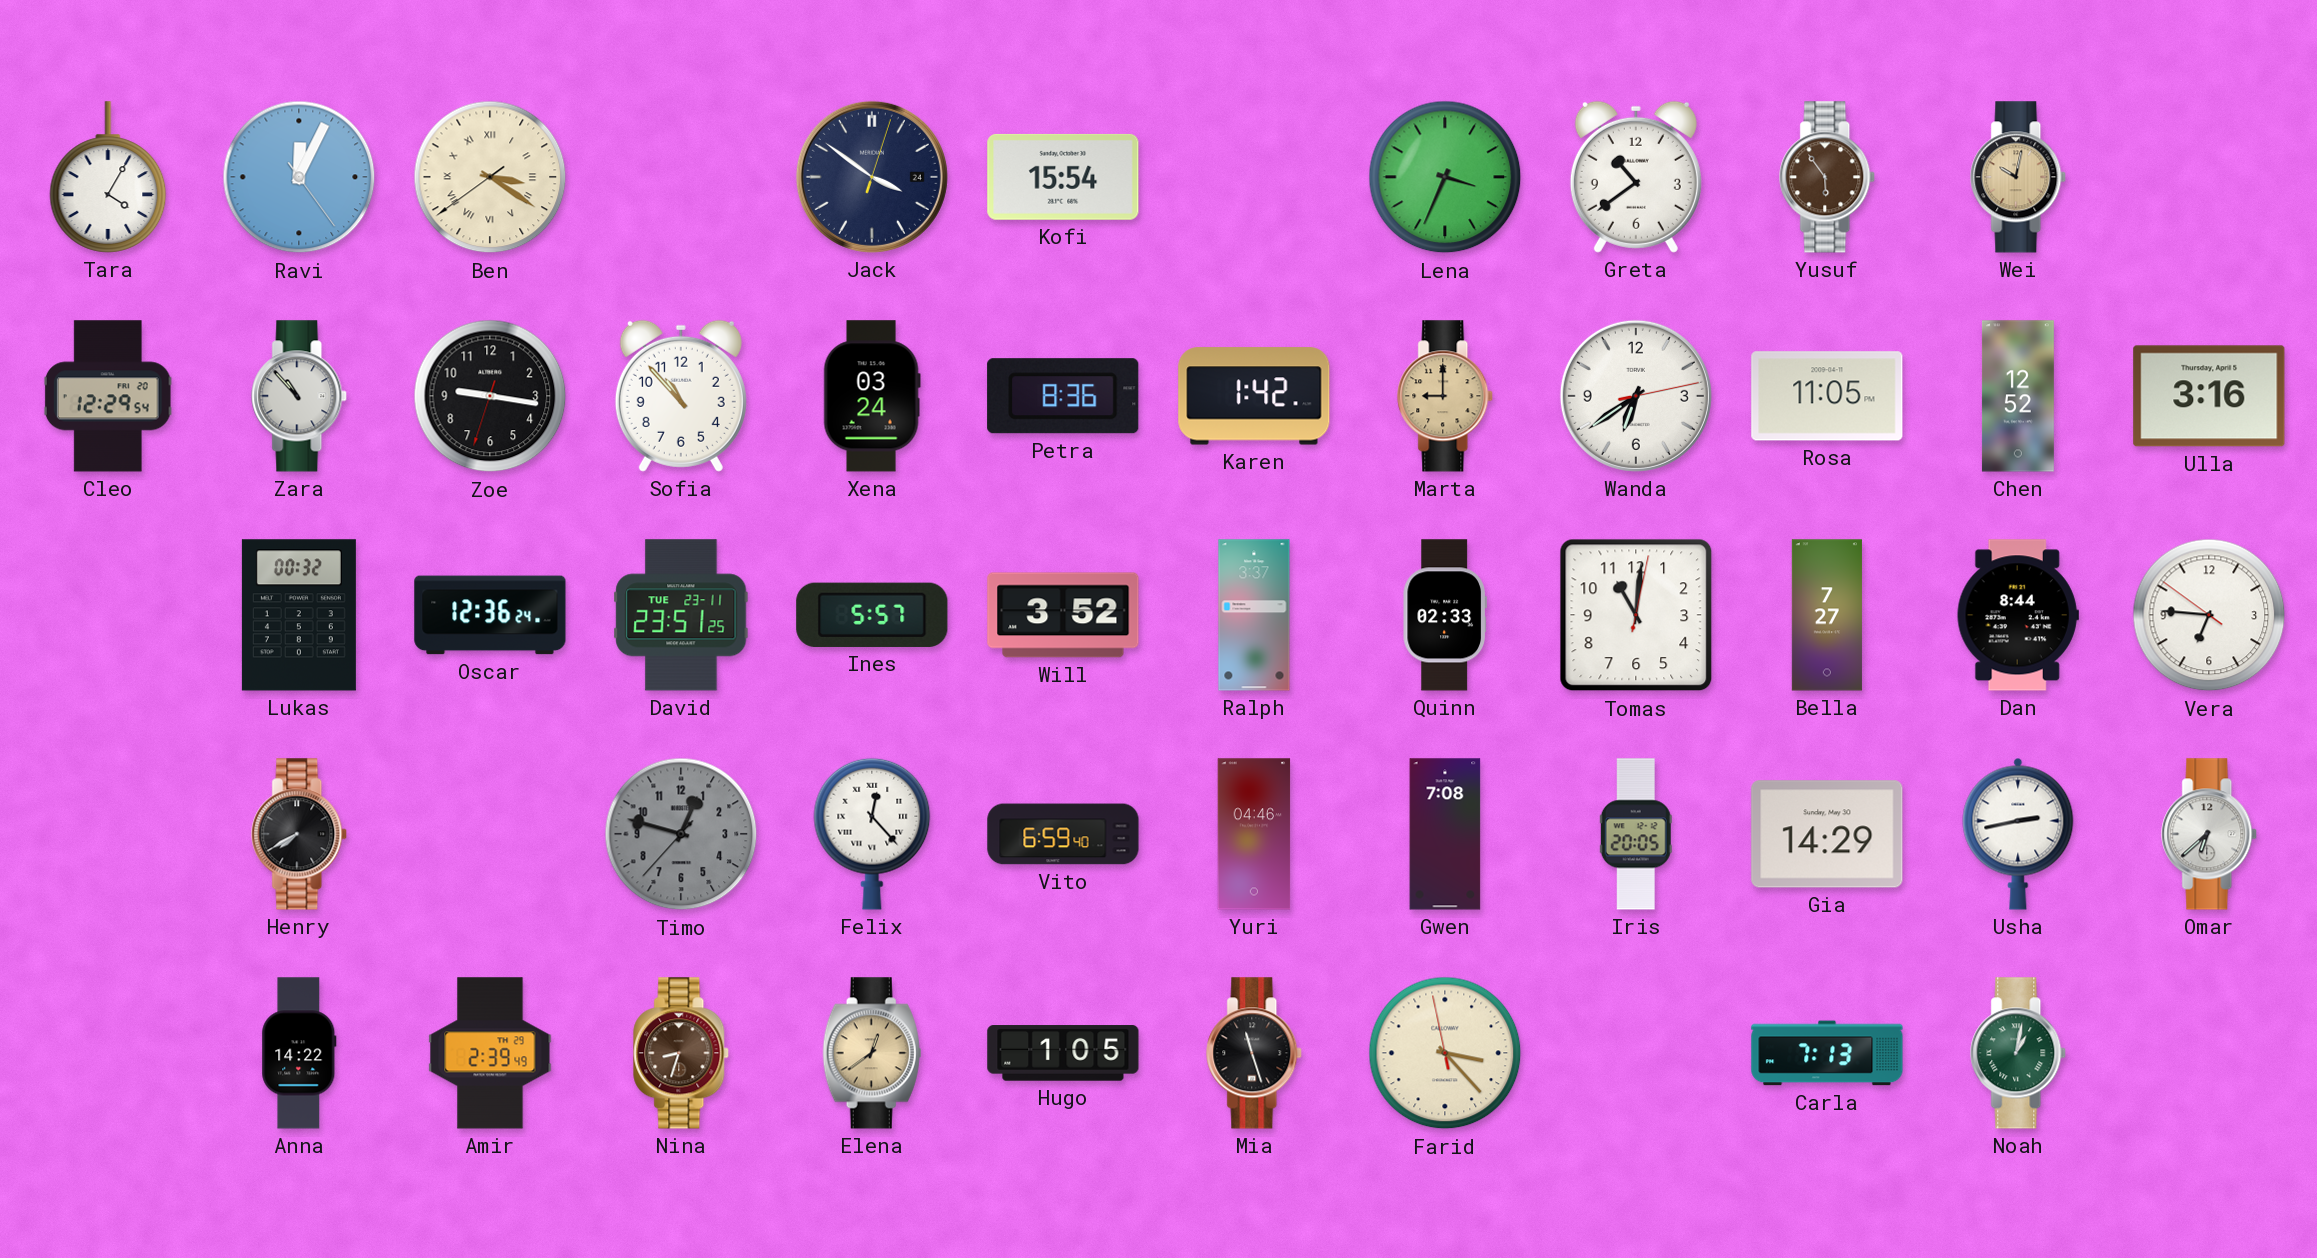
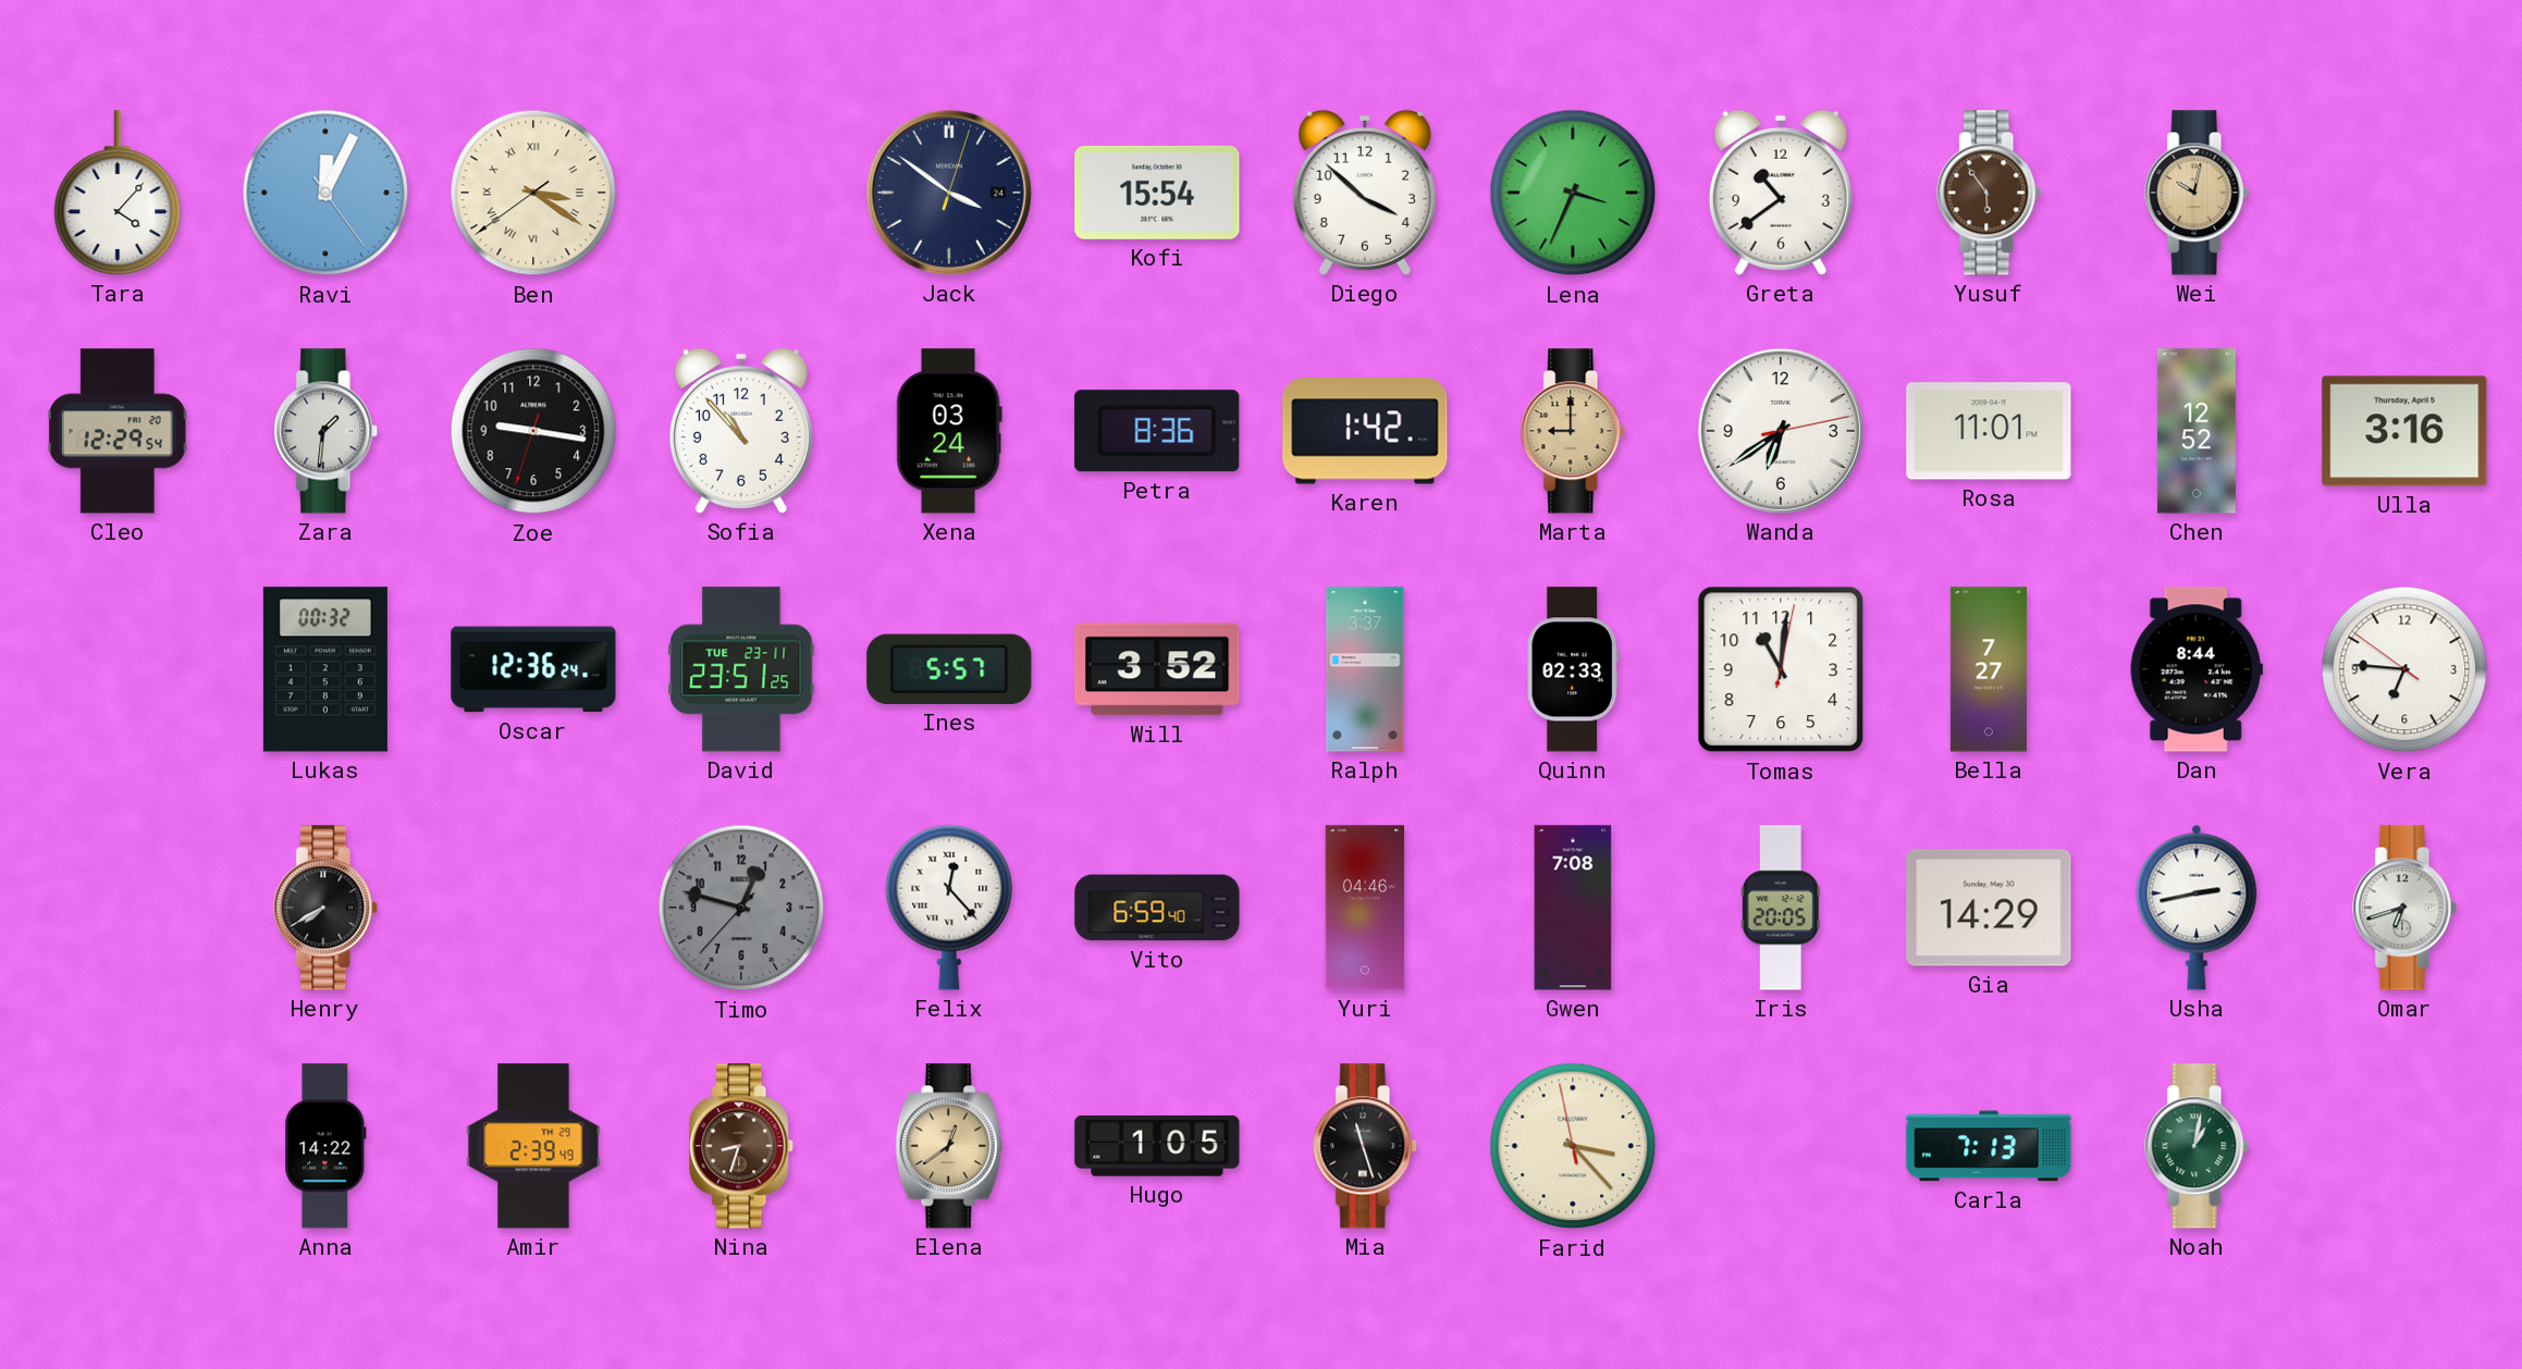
Tara: 4:05 -> 4:07
Diego: none -> 3:52
Zara: 10:53 -> 1:31
Rosa: 11:05 -> 11:01
Omar: 6:38 -> 6:42
